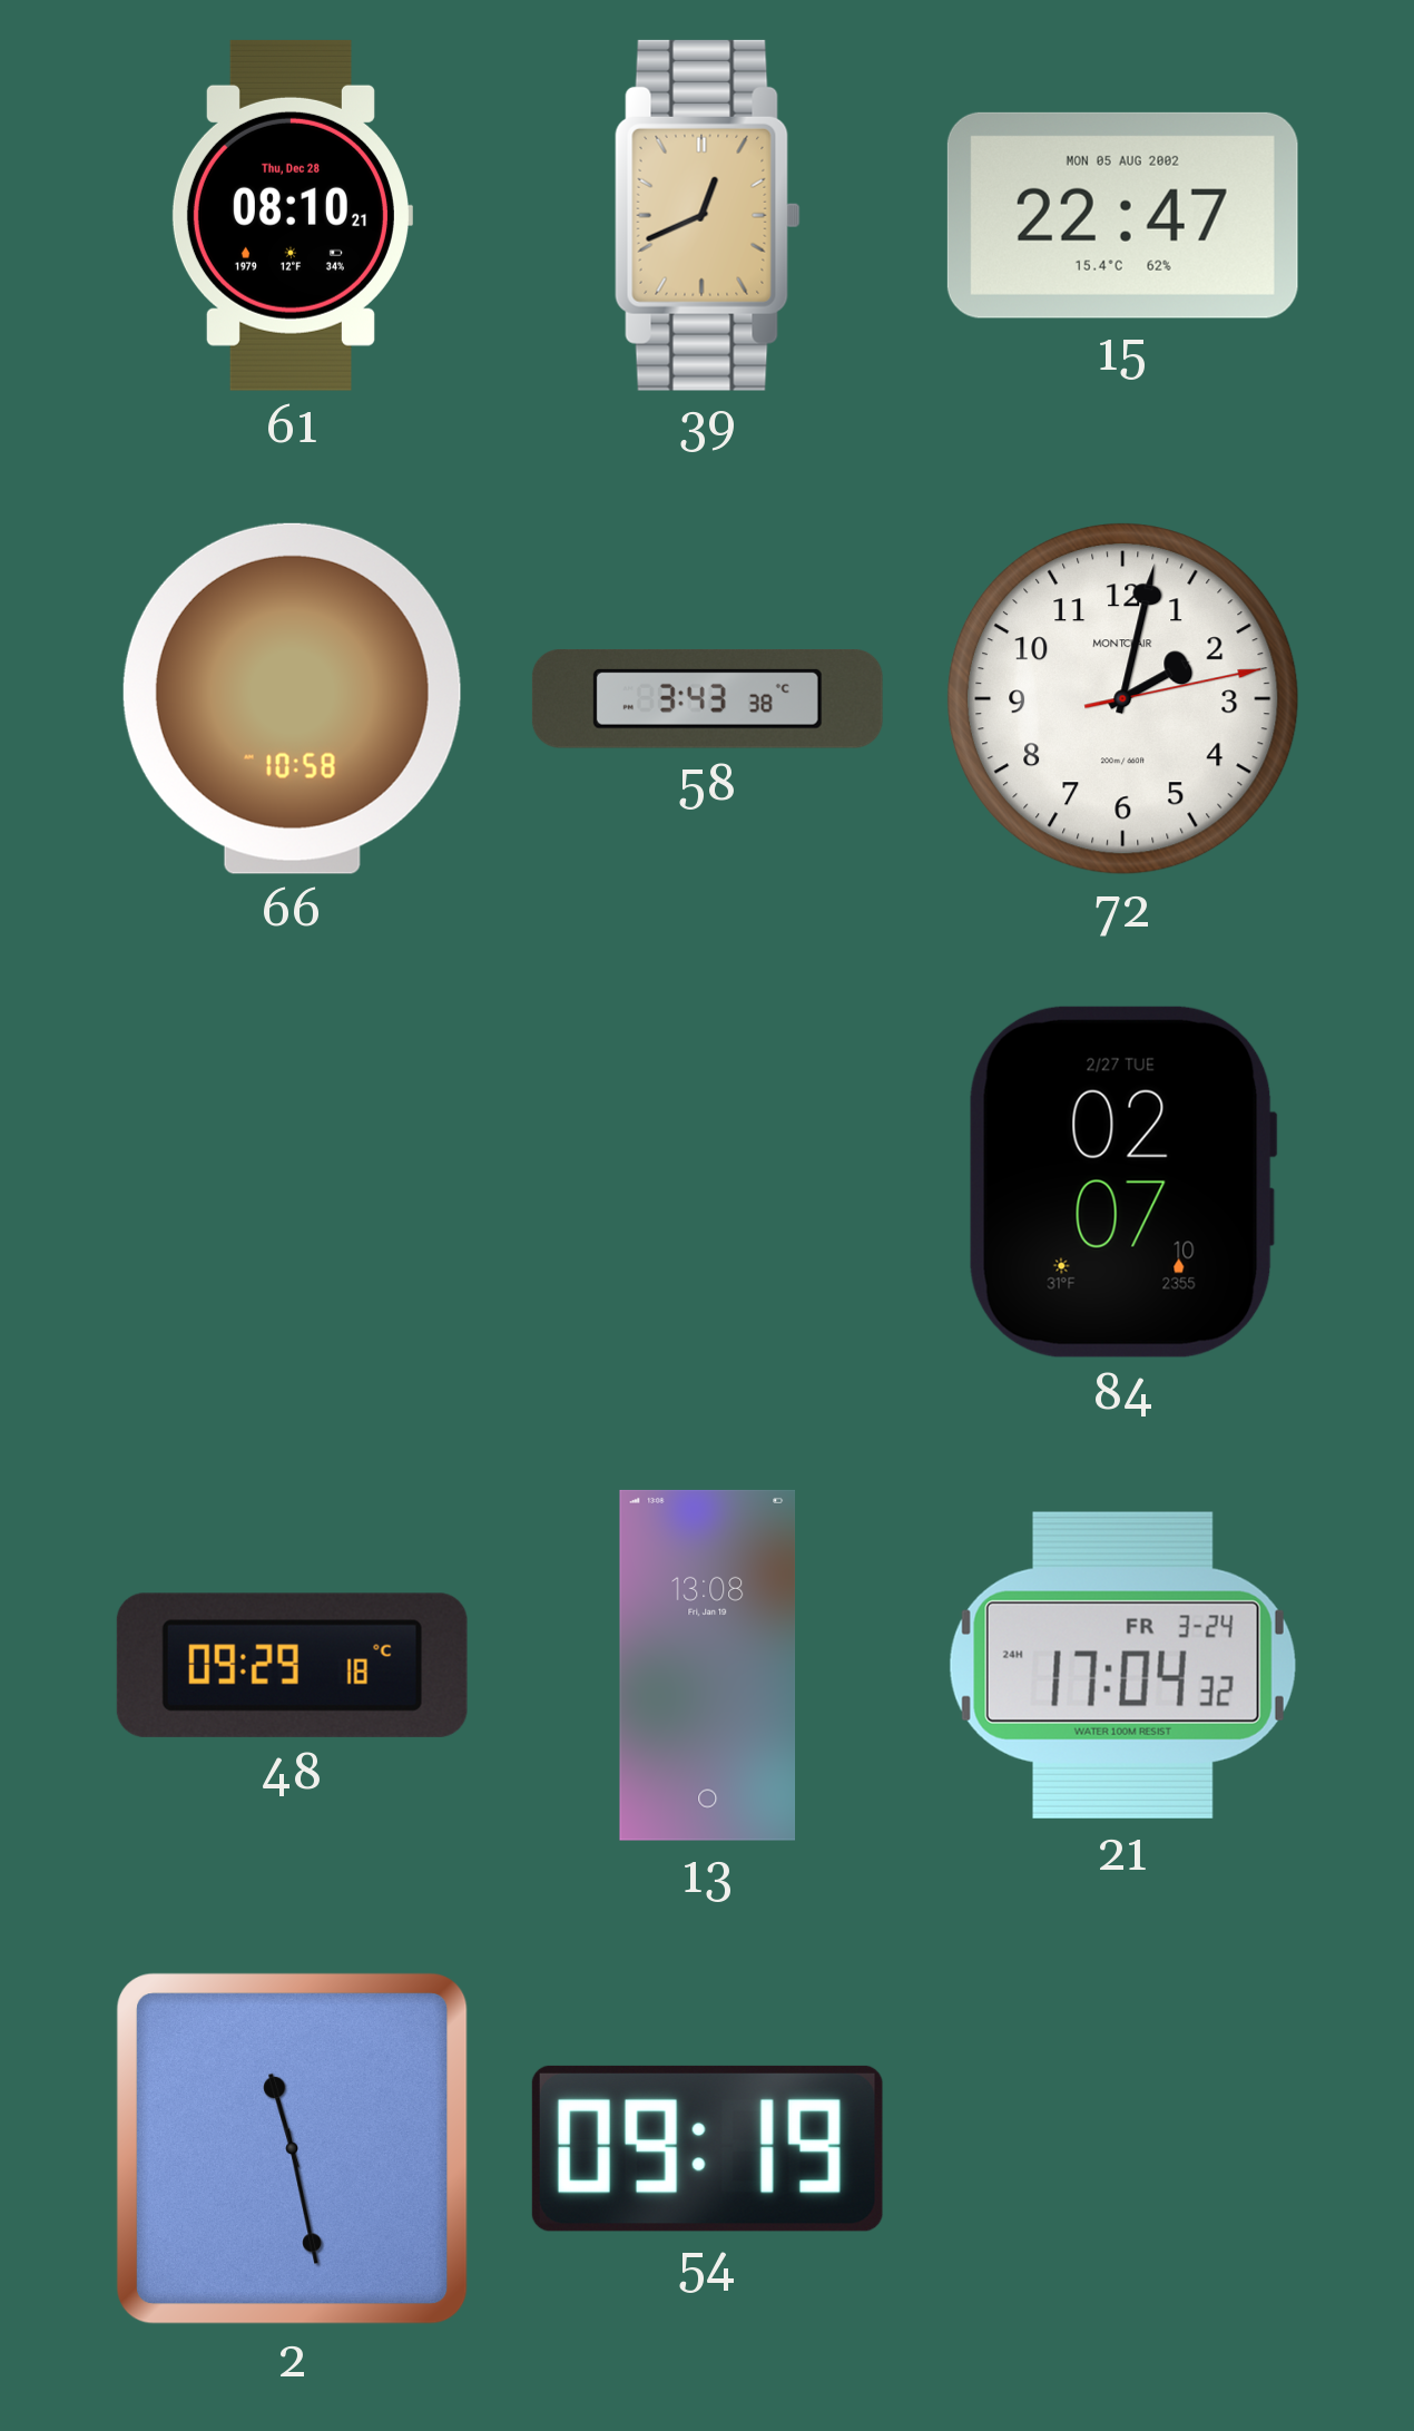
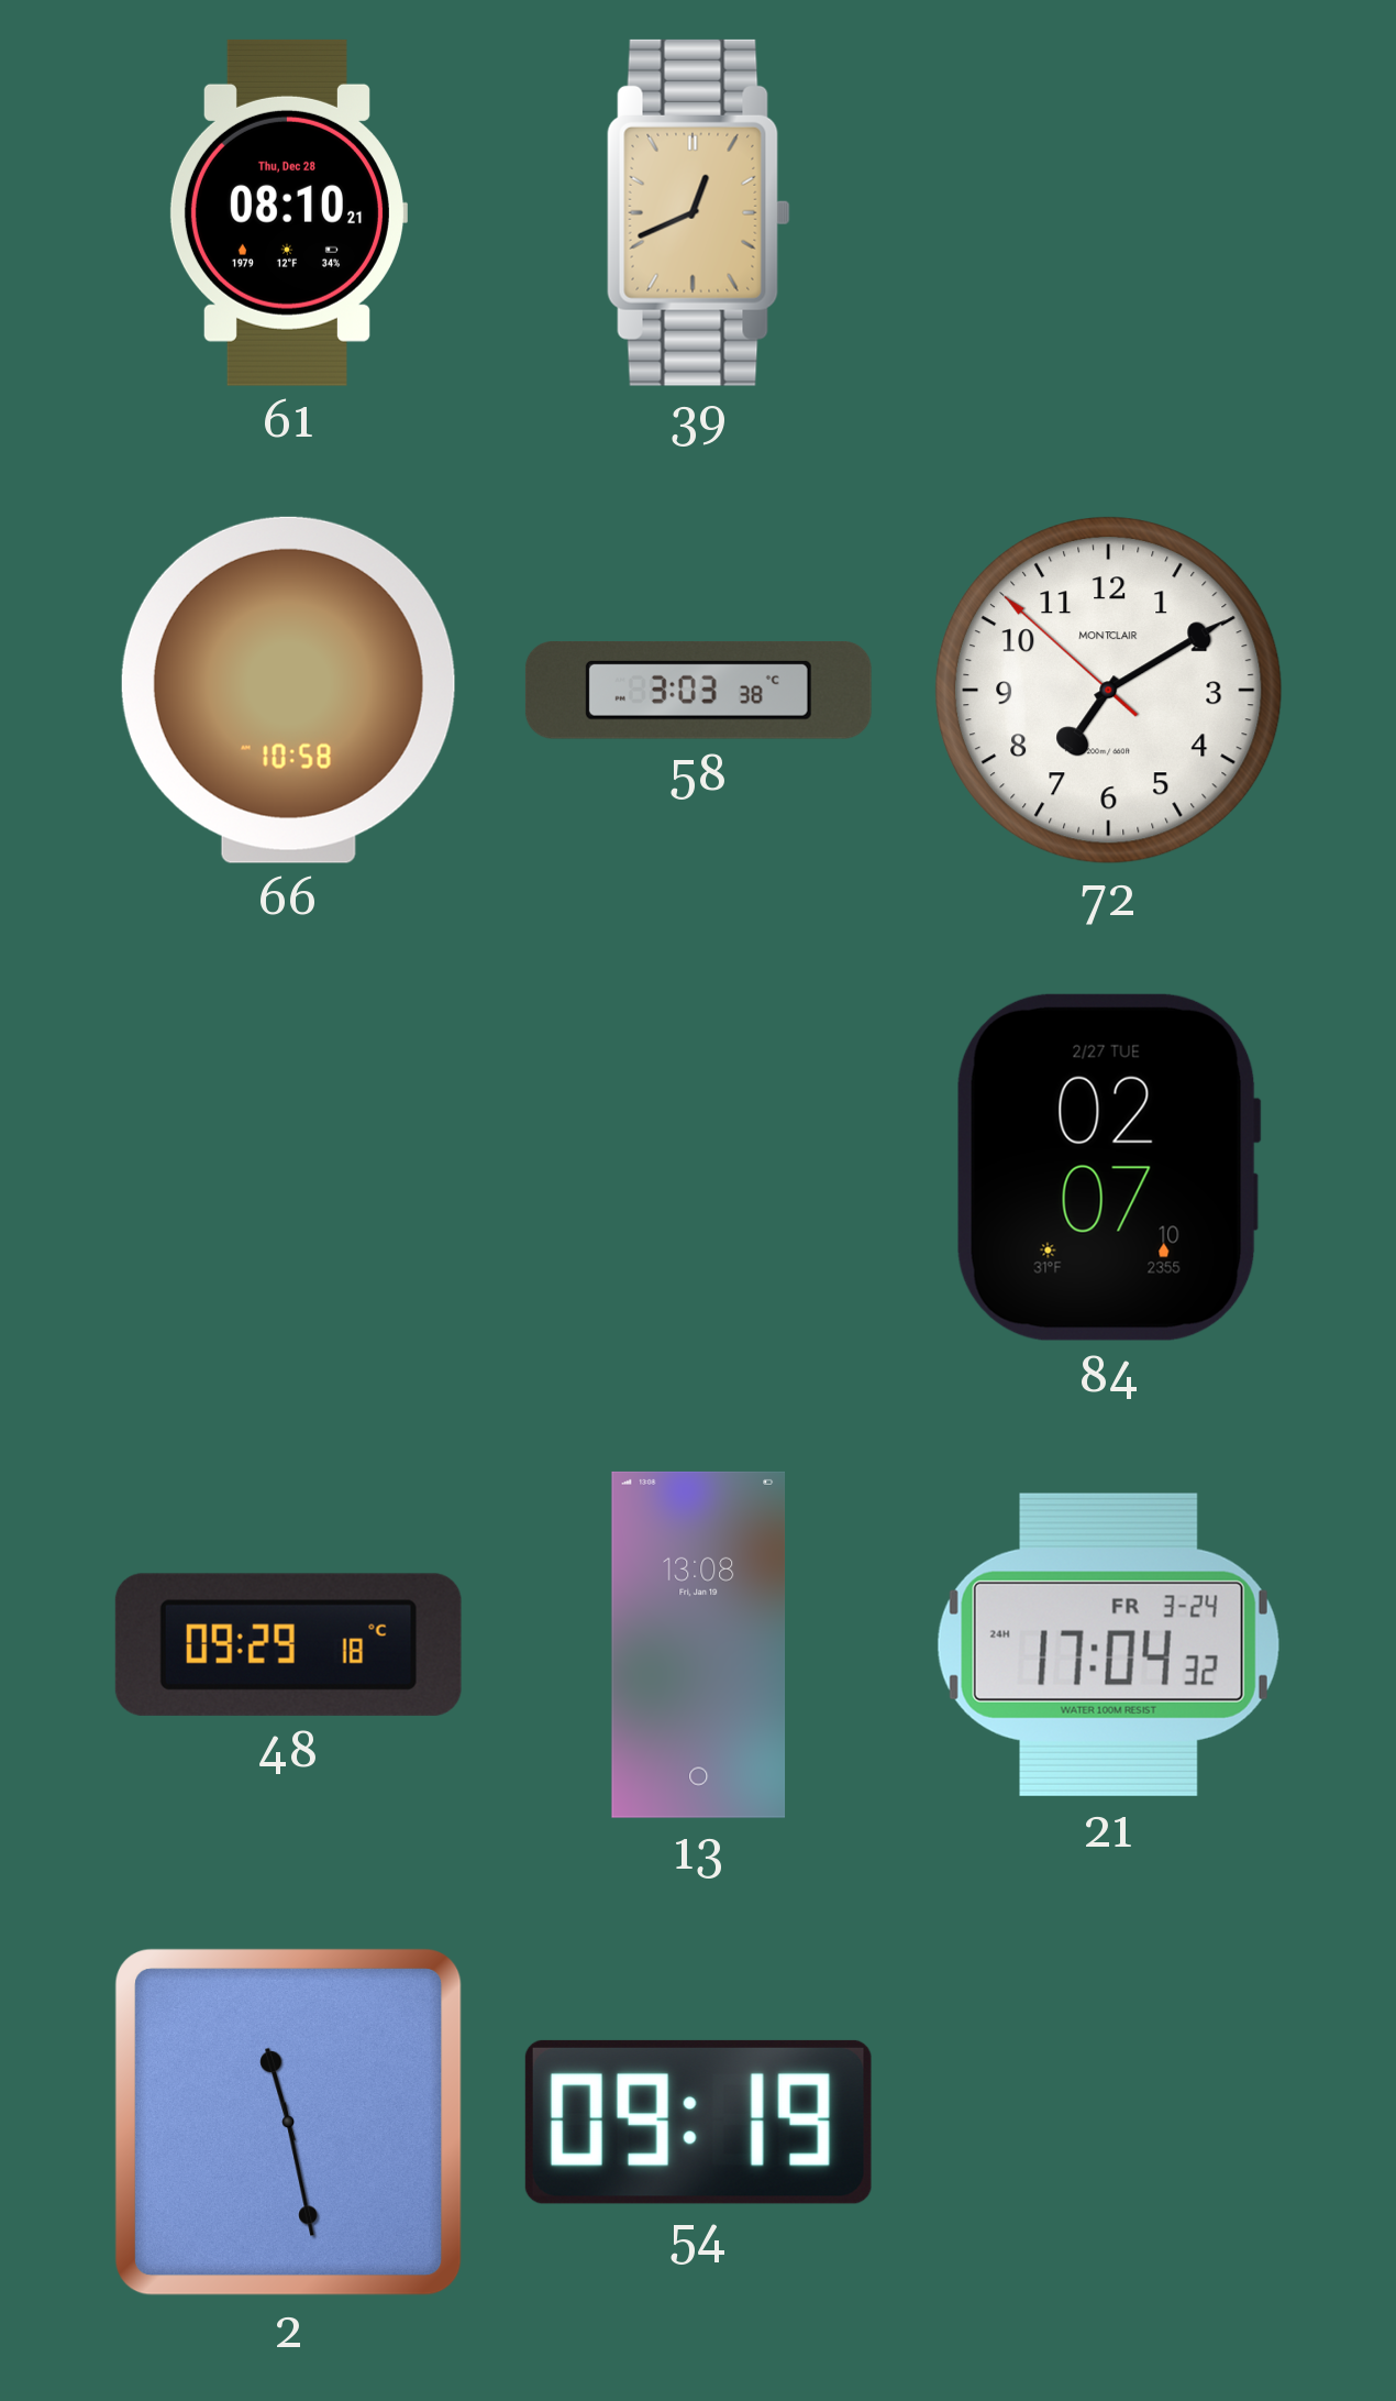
15: 22:47 -> none
58: 3:43 -> 3:03
72: 2:02 -> 7:09
